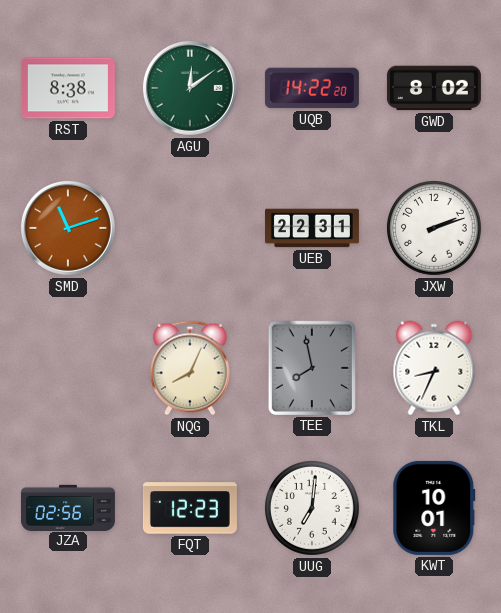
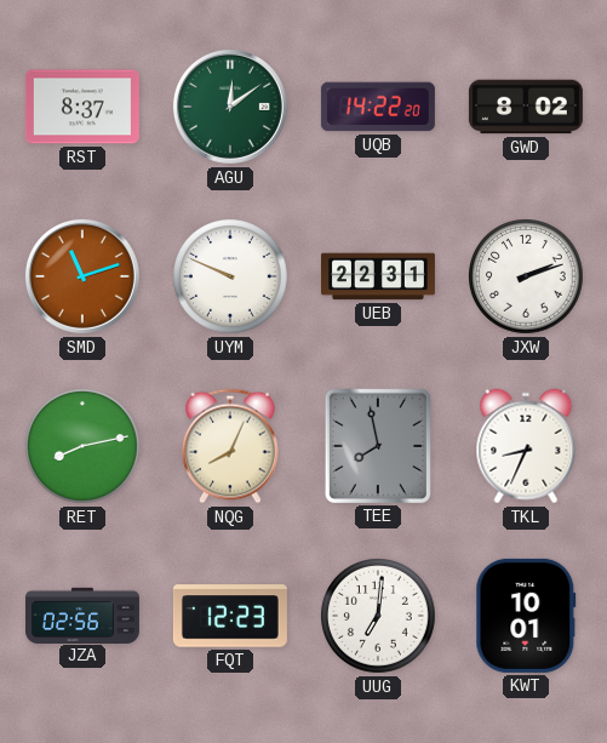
RST: 8:38 -> 8:37
UYM: none -> 9:49
RET: none -> 8:13
